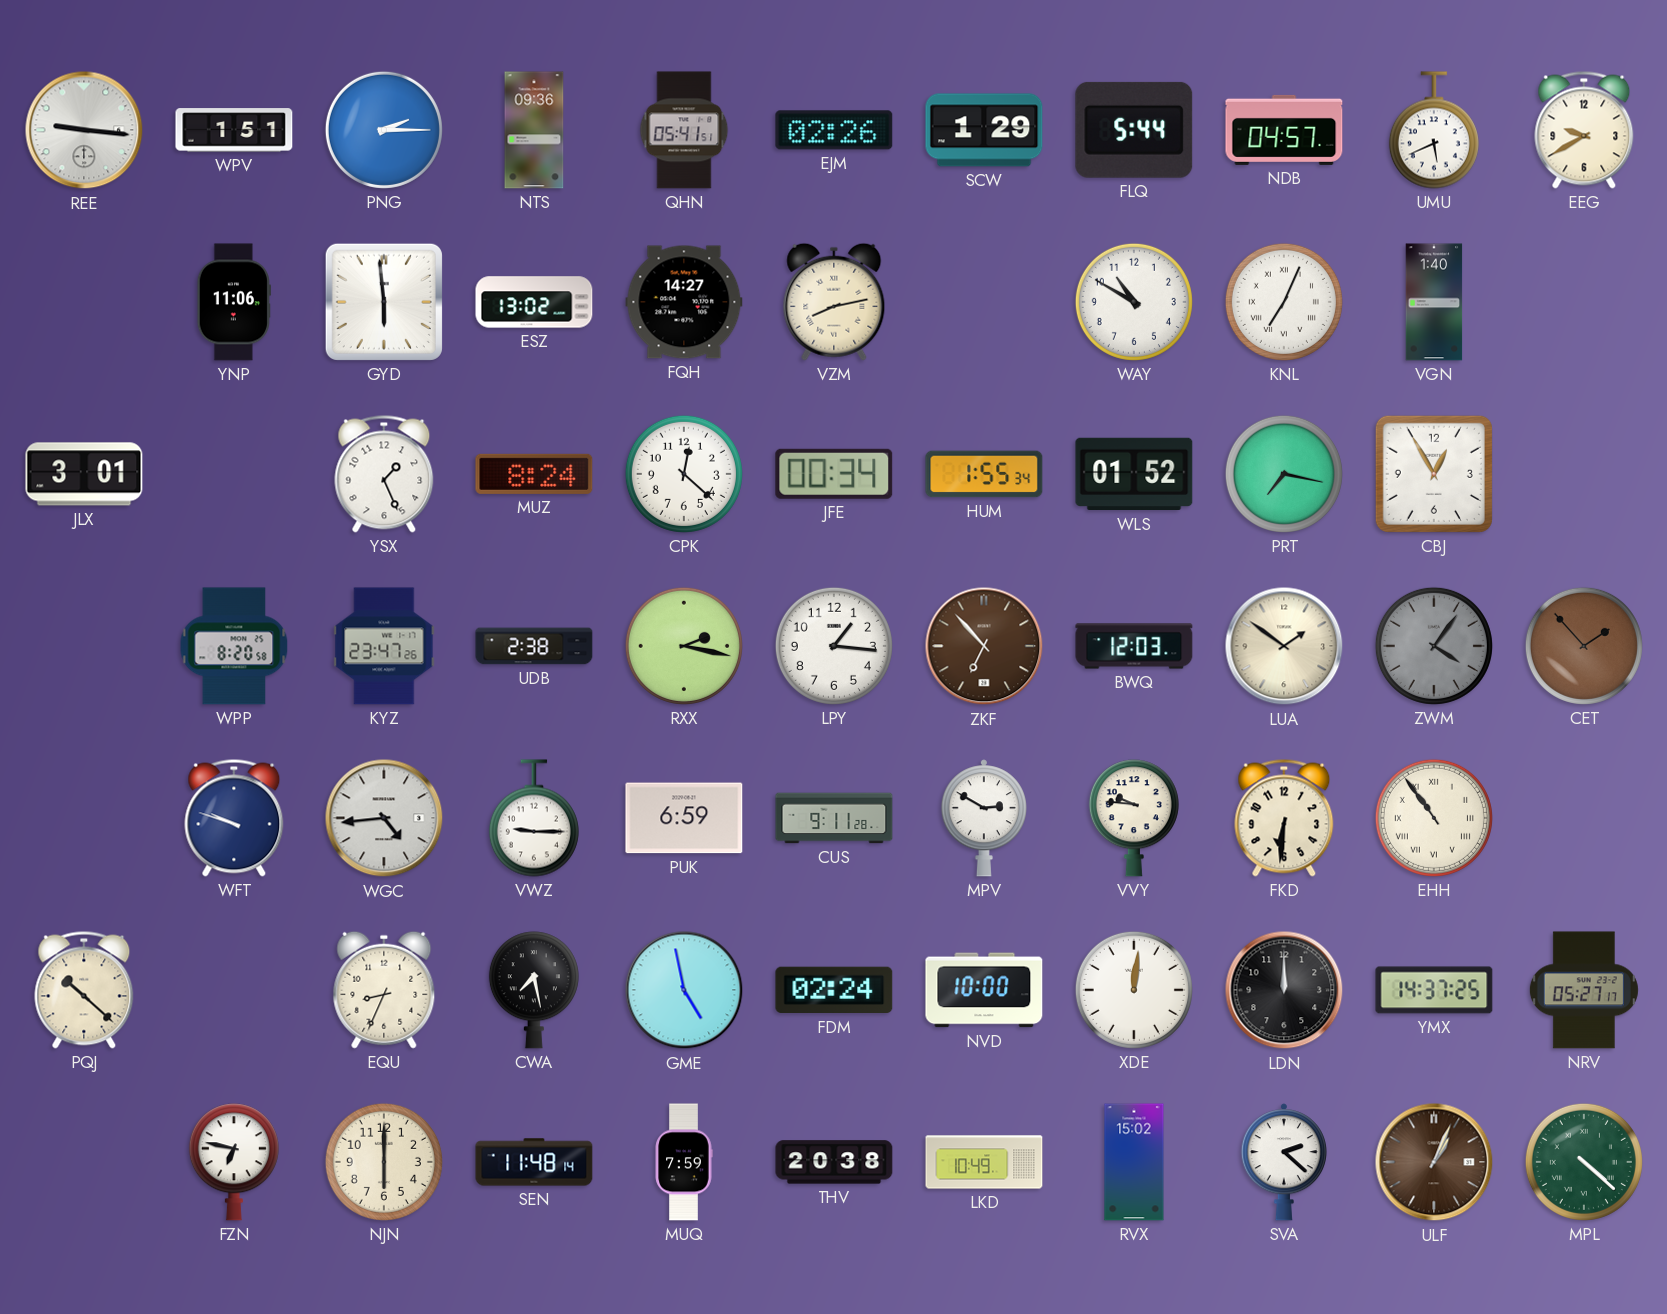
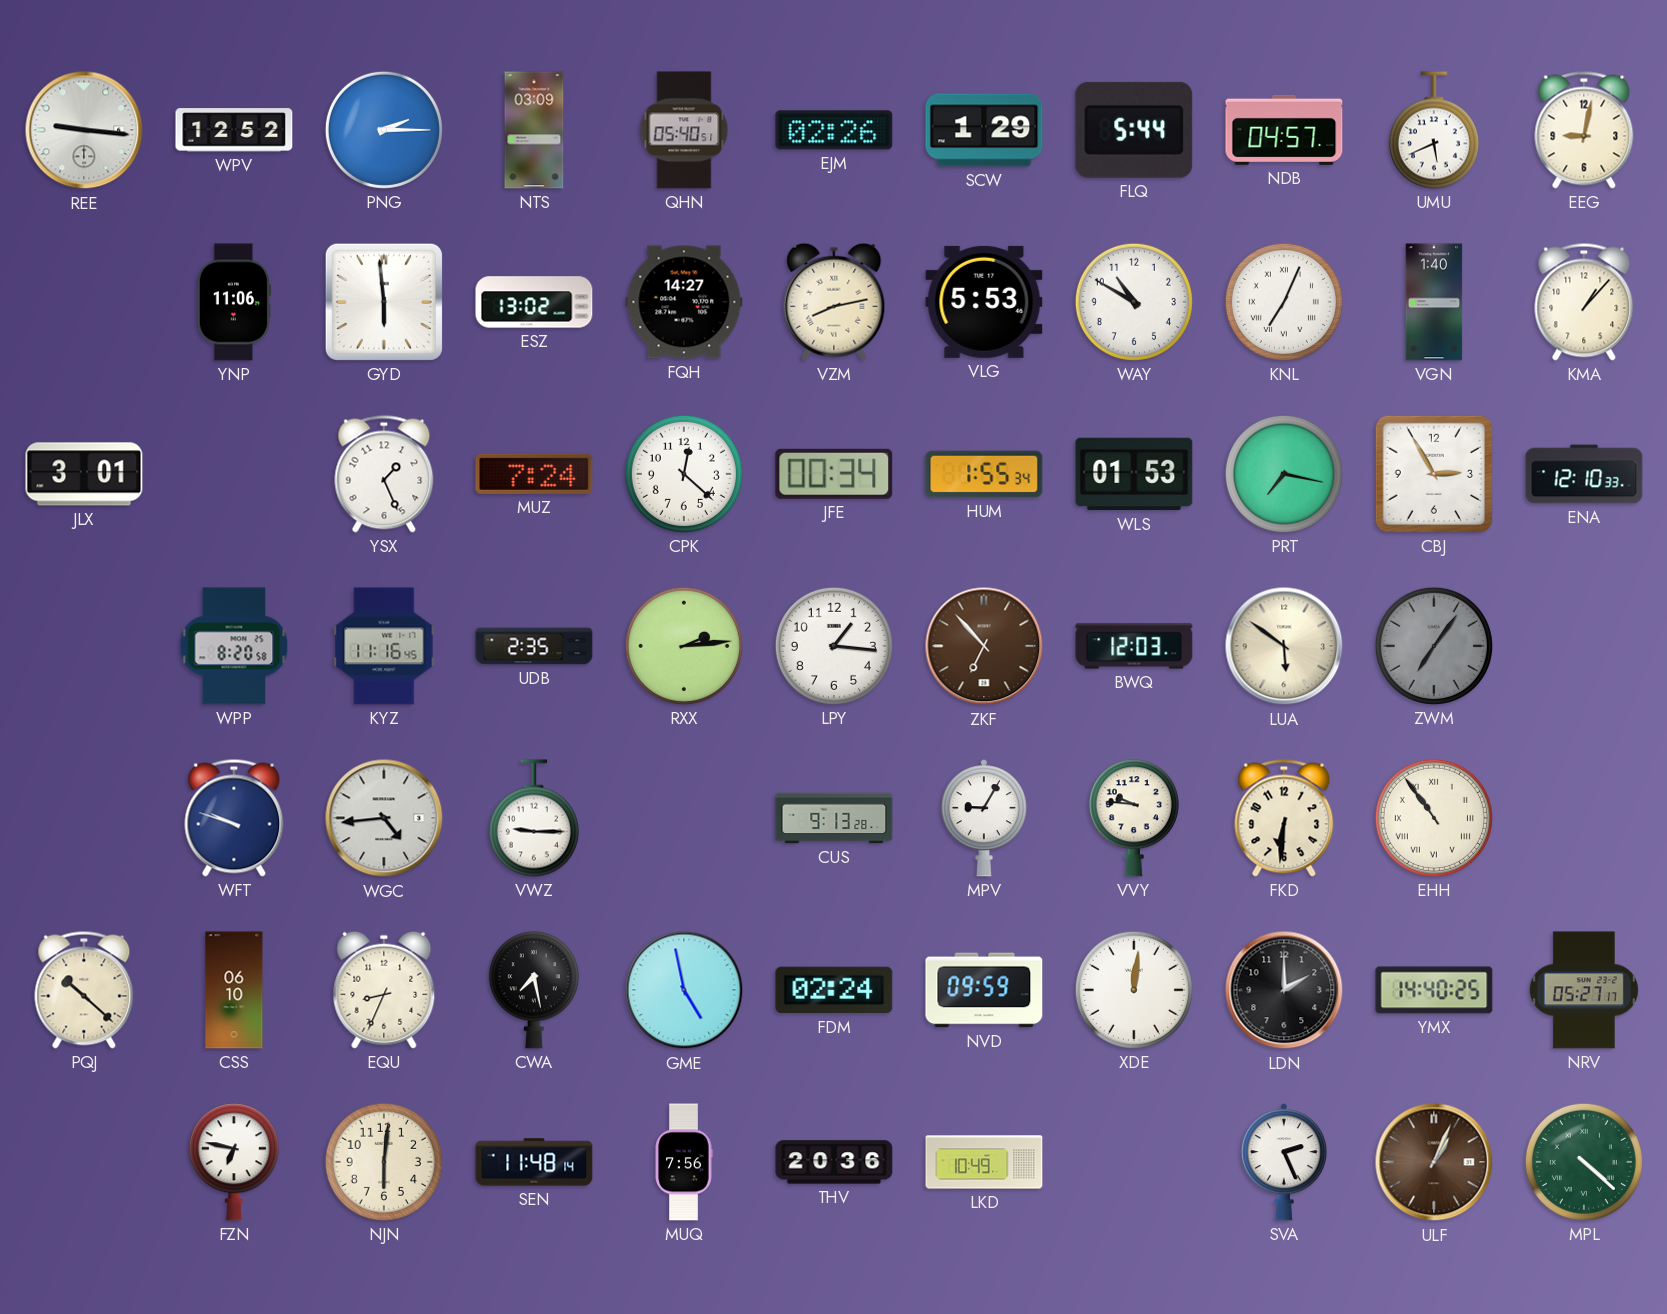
WPV: 1:51 -> 12:52
NTS: 09:36 -> 03:09
QHN: 05:41 -> 05:40
EEG: 9:40 -> 9:02
VLG: none -> 5:53
KMA: none -> 1:07
MUZ: 8:24 -> 7:24
WLS: 01:52 -> 01:53
CBJ: 12:55 -> 2:55
ENA: none -> 12:10
KYZ: 23:47 -> 11:16
UDB: 2:38 -> 2:35
RXX: 2:17 -> 2:14
LUA: 1:51 -> 5:51
ZWM: 4:06 -> 7:06
CET: 1:53 -> none
PUK: 6:59 -> none
CUS: 9:11 -> 9:13
MPV: 2:50 -> 9:05
CSS: none -> 06:10
NVD: 10:00 -> 09:59
LDN: 12:00 -> 2:00
YMX: 14:37 -> 14:40
NJN: 6:00 -> 6:01
MUQ: 7:59 -> 7:56
THV: 20:38 -> 20:36
RVX: 15:02 -> none
SVA: 2:22 -> 2:26
